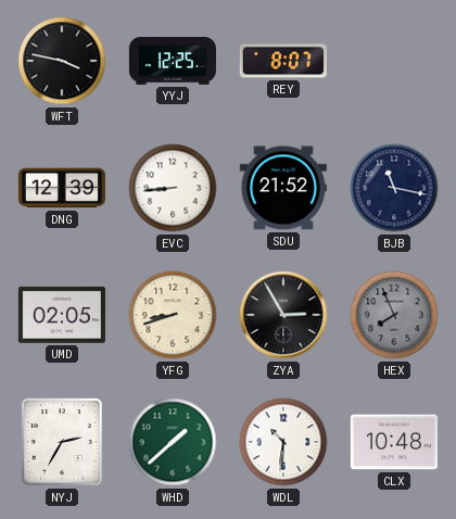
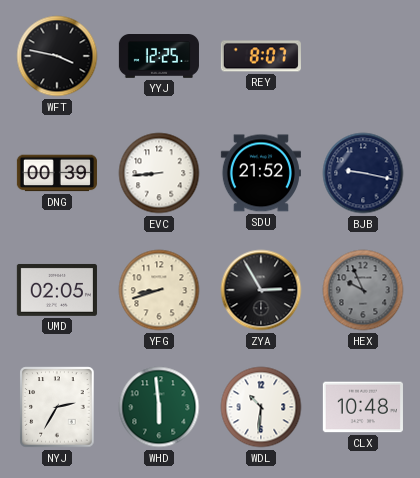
DNG: 12:39 -> 00:39
BJB: 11:17 -> 9:17
HEX: 7:56 -> 9:56
WHD: 1:38 -> 5:59
